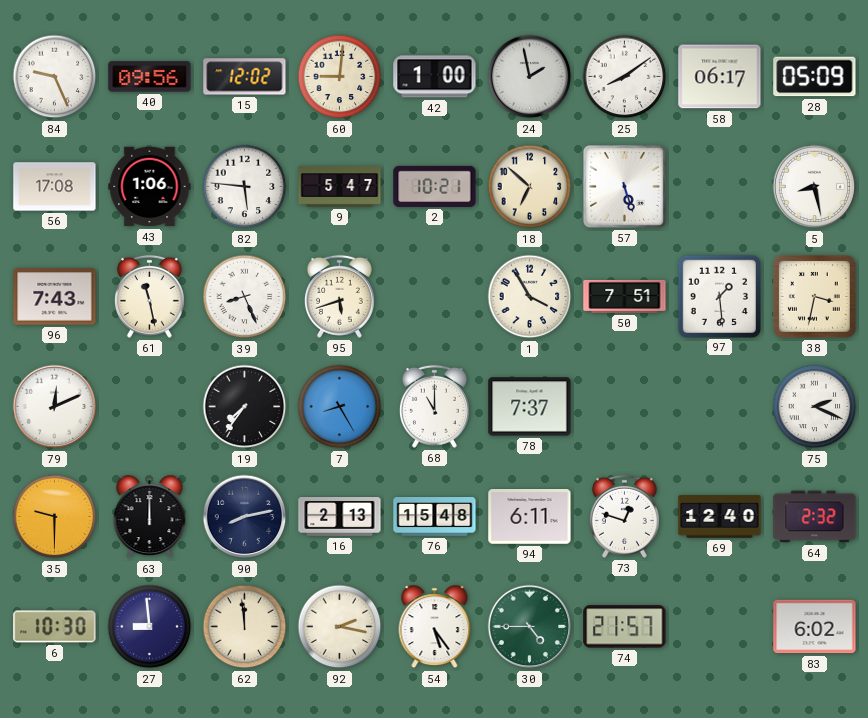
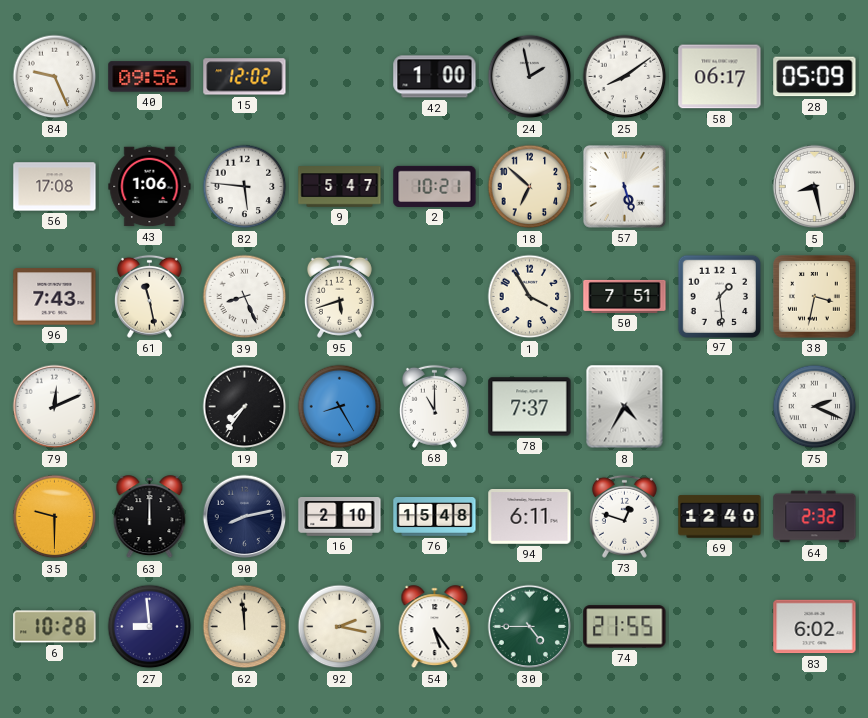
60: 9:01 -> none
8: none -> 4:35
16: 2:13 -> 2:10
6: 10:30 -> 10:28
74: 21:57 -> 21:55
